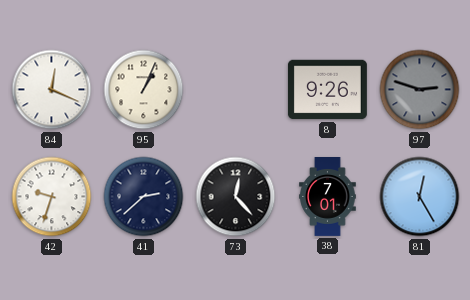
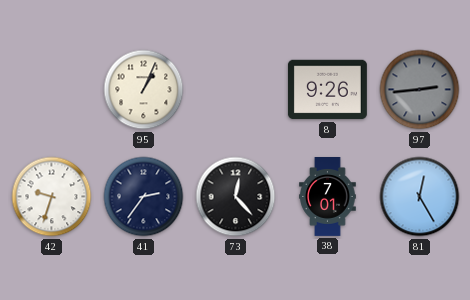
84: 12:19 -> none
97: 2:48 -> 2:44
41: 2:38 -> 2:36
